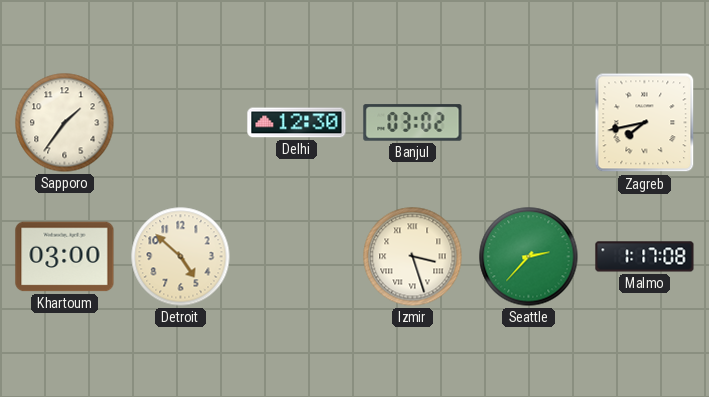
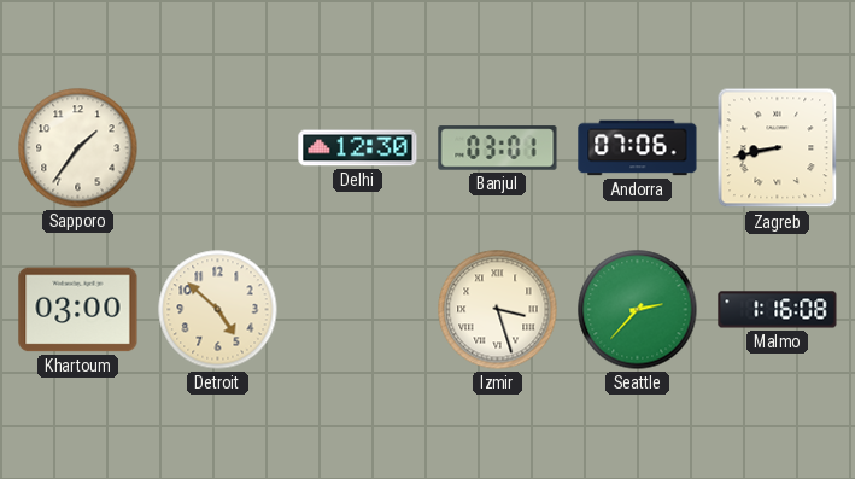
Banjul: 03:02 -> 03:01
Andorra: none -> 07:06
Zagreb: 7:43 -> 8:43
Malmo: 1:17 -> 1:16
